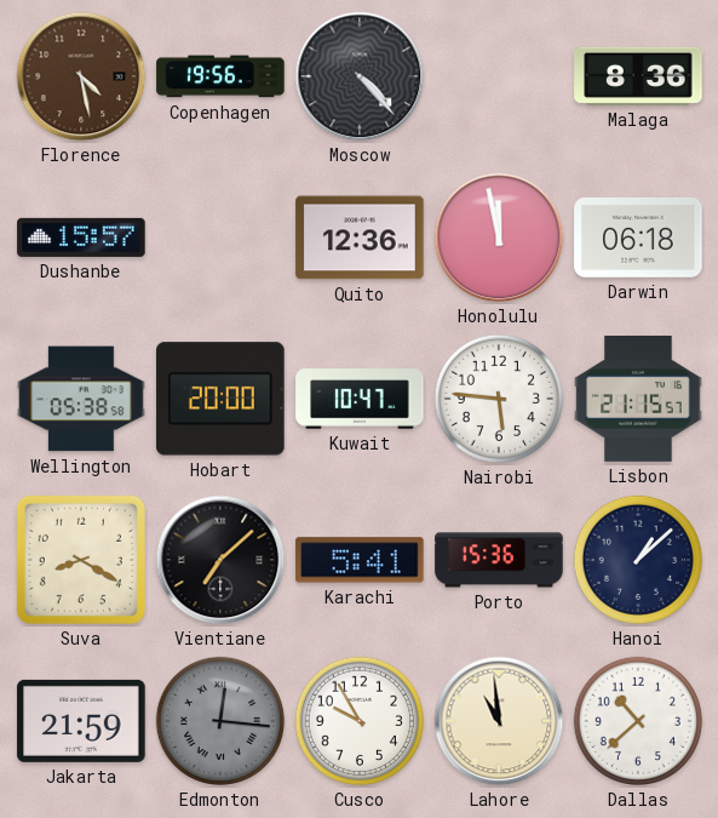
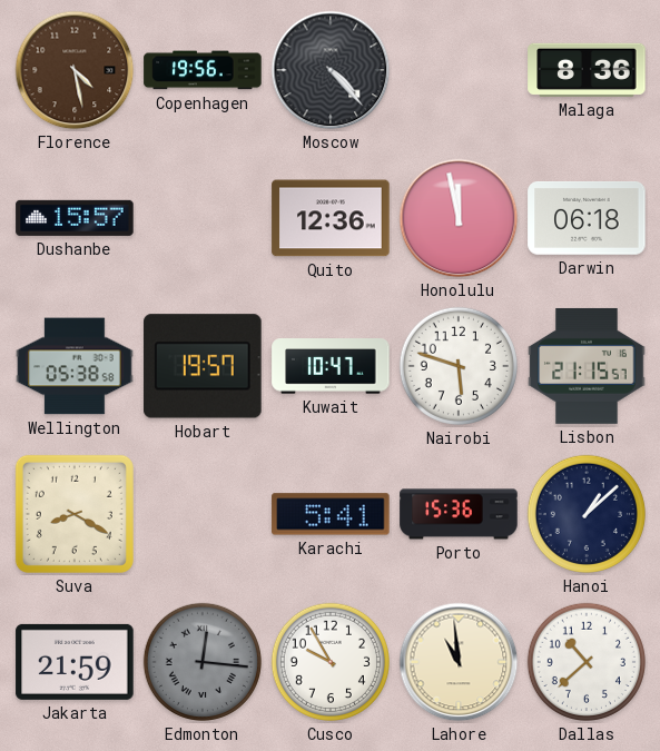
Hobart: 20:00 -> 19:57
Nairobi: 5:46 -> 5:48
Vientiane: 7:08 -> none
